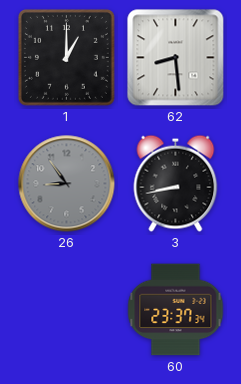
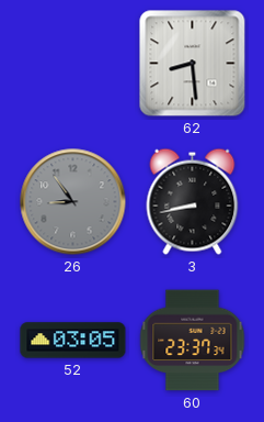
1: 1:00 -> none
52: none -> 03:05
